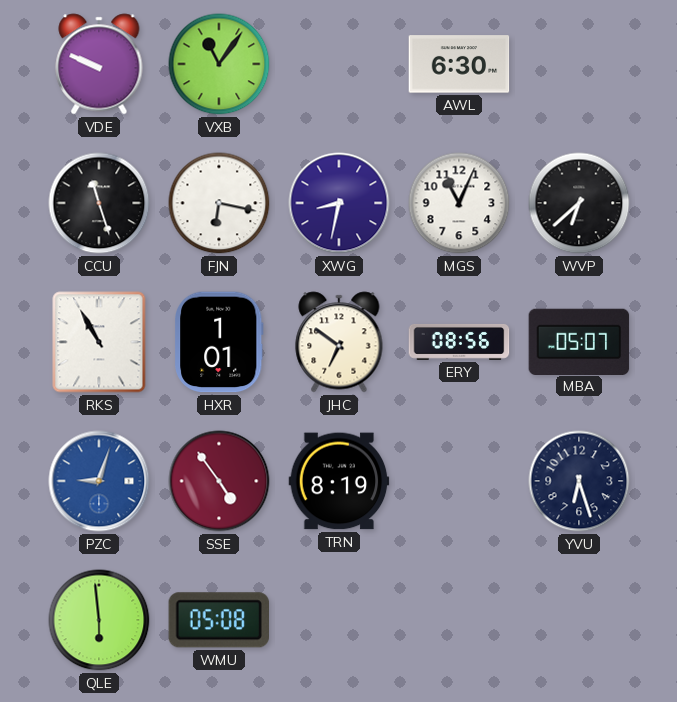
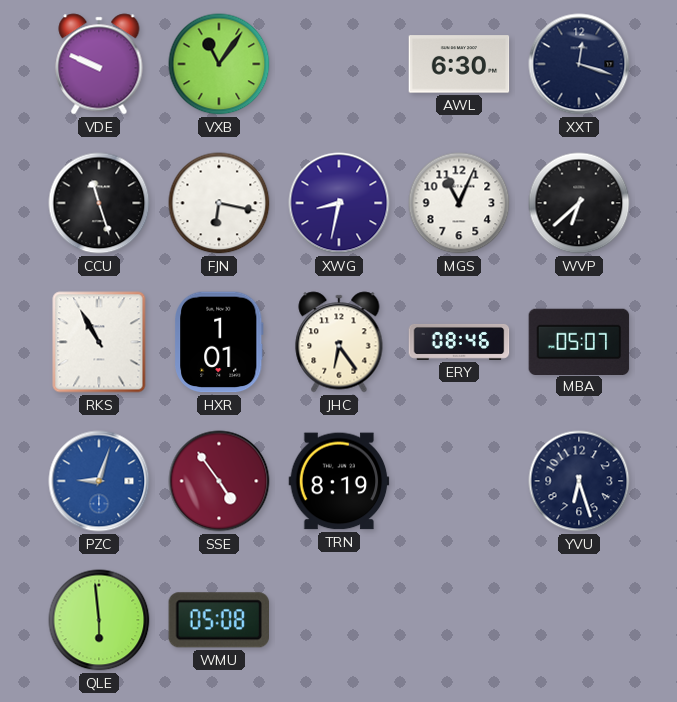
XXT: none -> 12:18
JHC: 6:51 -> 6:24
ERY: 08:56 -> 08:46
